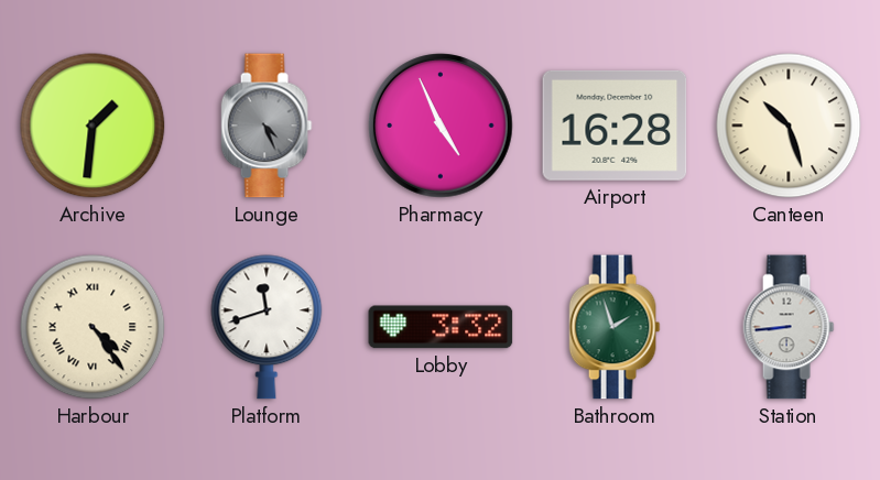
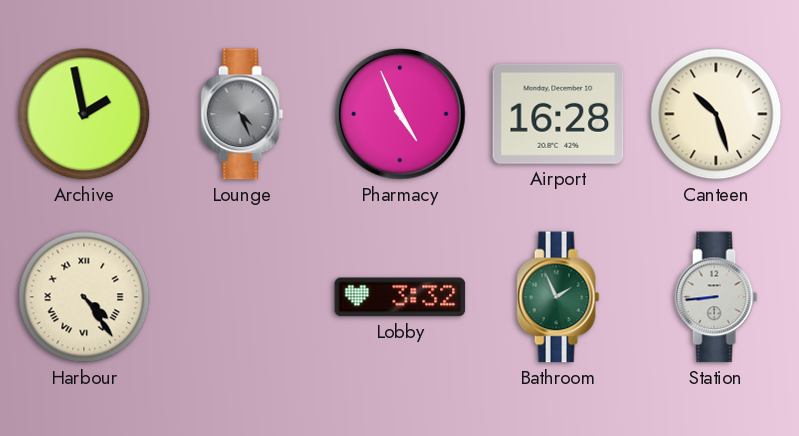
Archive: 1:31 -> 1:58
Platform: 11:42 -> none
Bathroom: 1:57 -> 1:56
